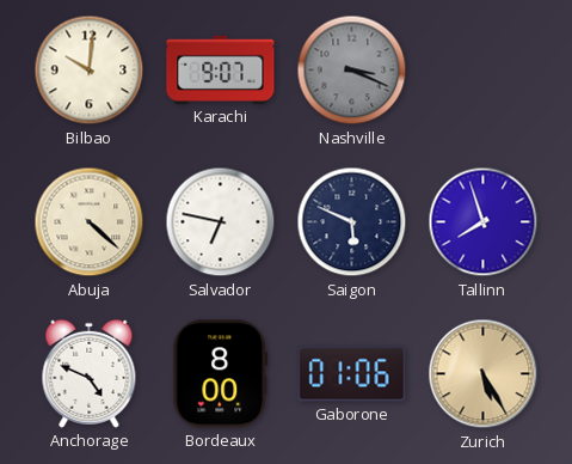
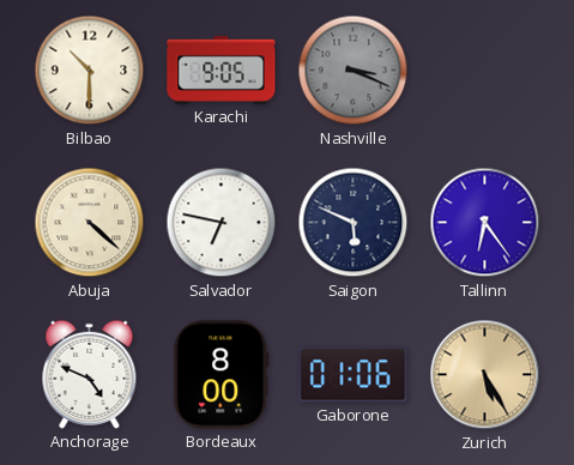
Bilbao: 10:01 -> 10:30
Karachi: 9:07 -> 9:05
Tallinn: 7:57 -> 6:24
